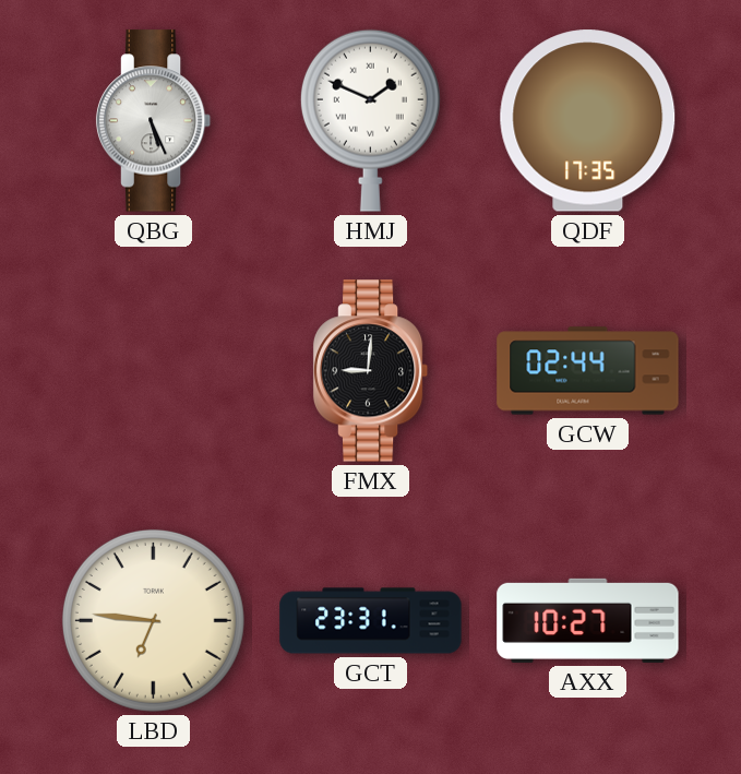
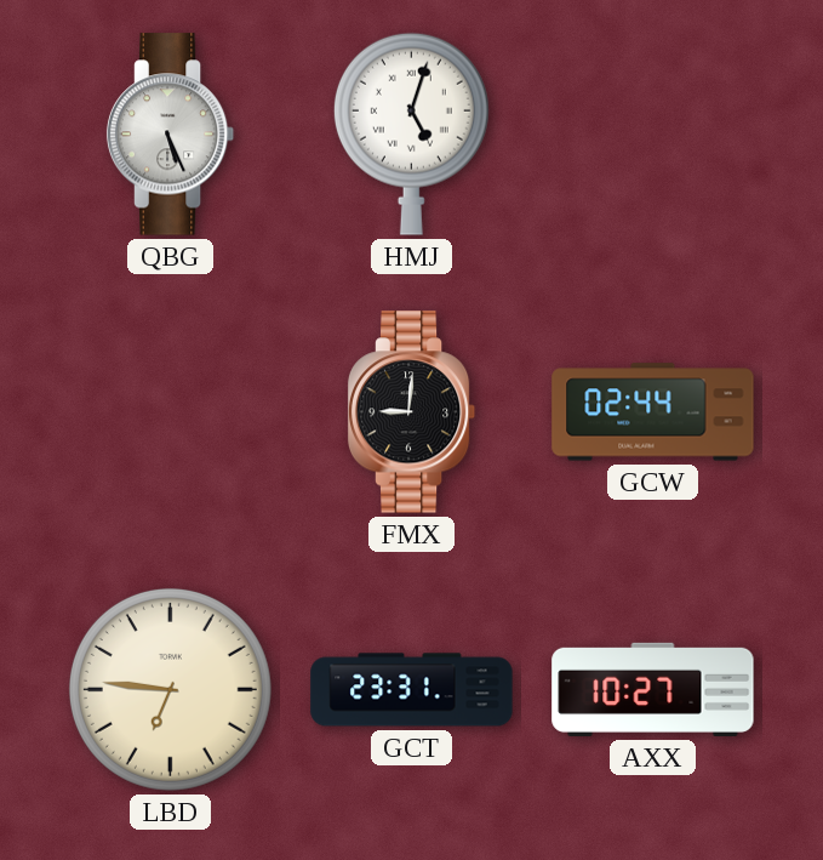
HMJ: 1:49 -> 5:03
QDF: 17:35 -> none
